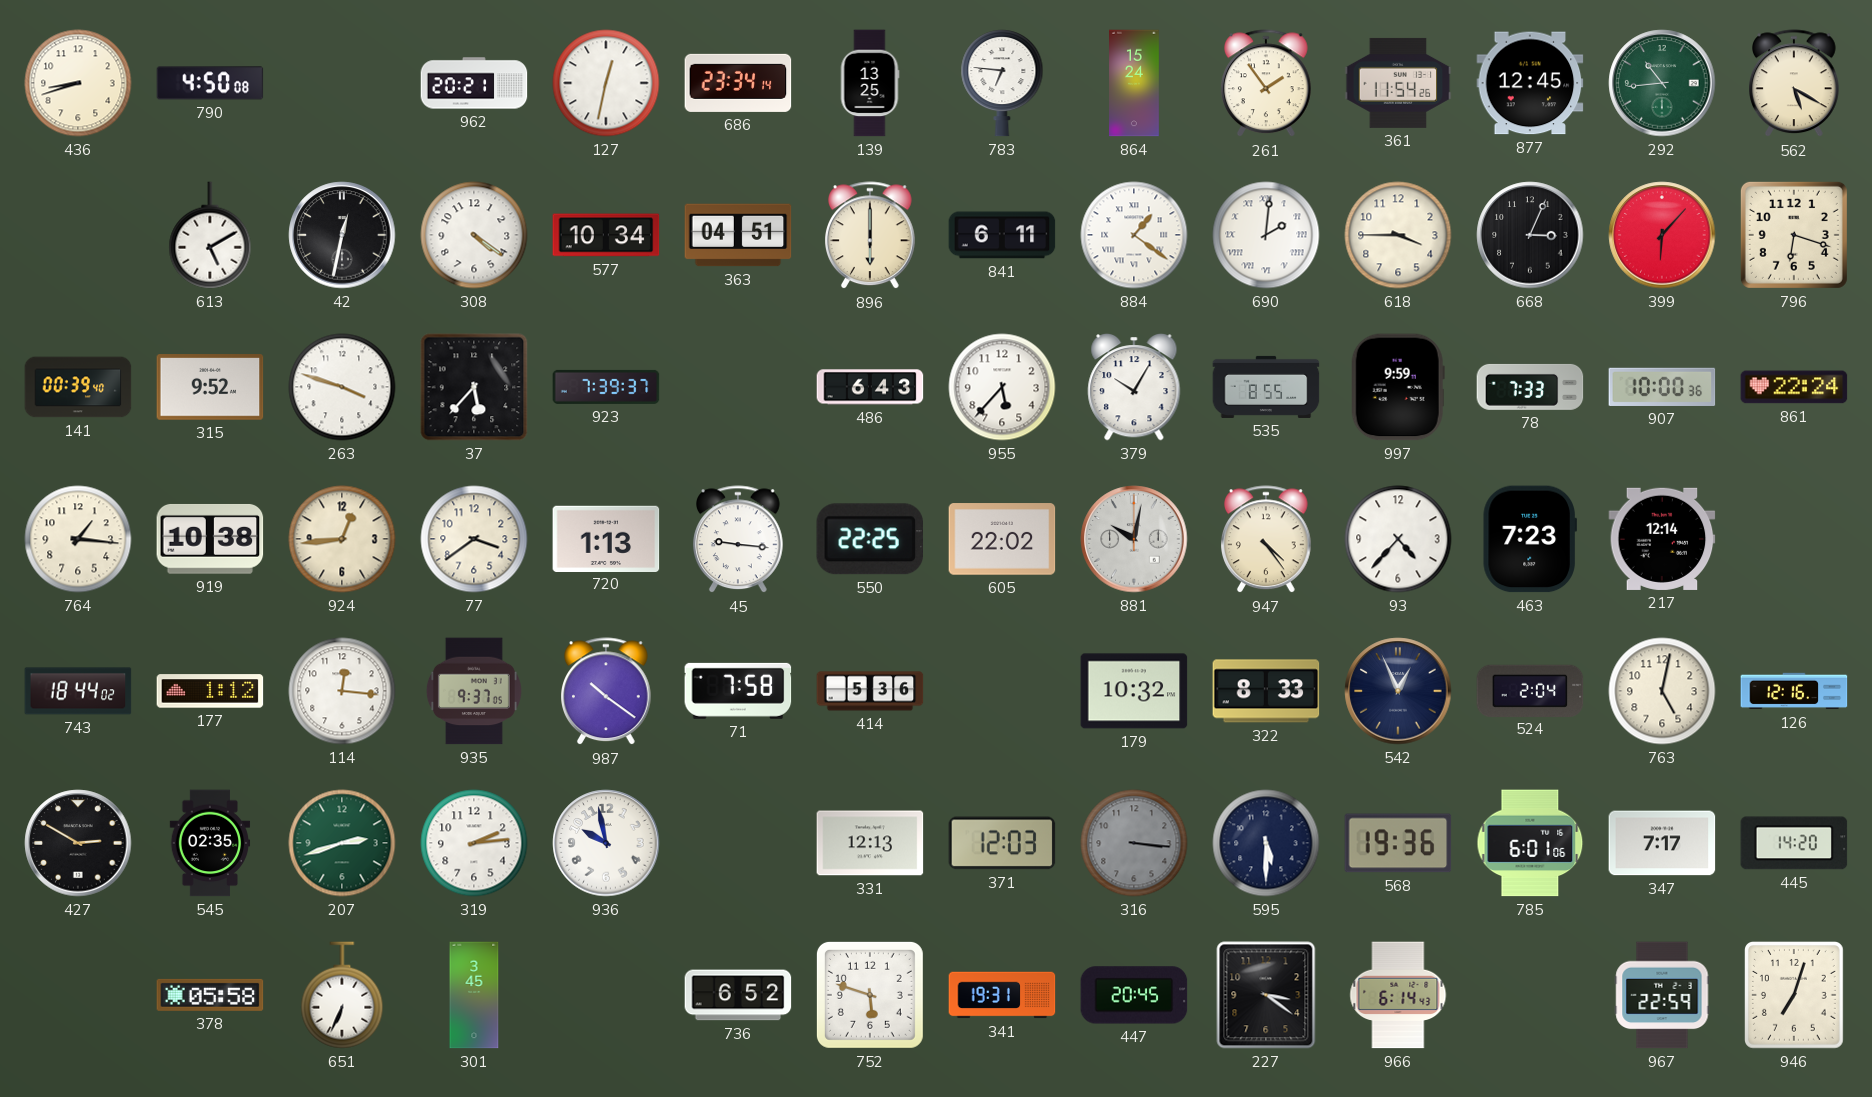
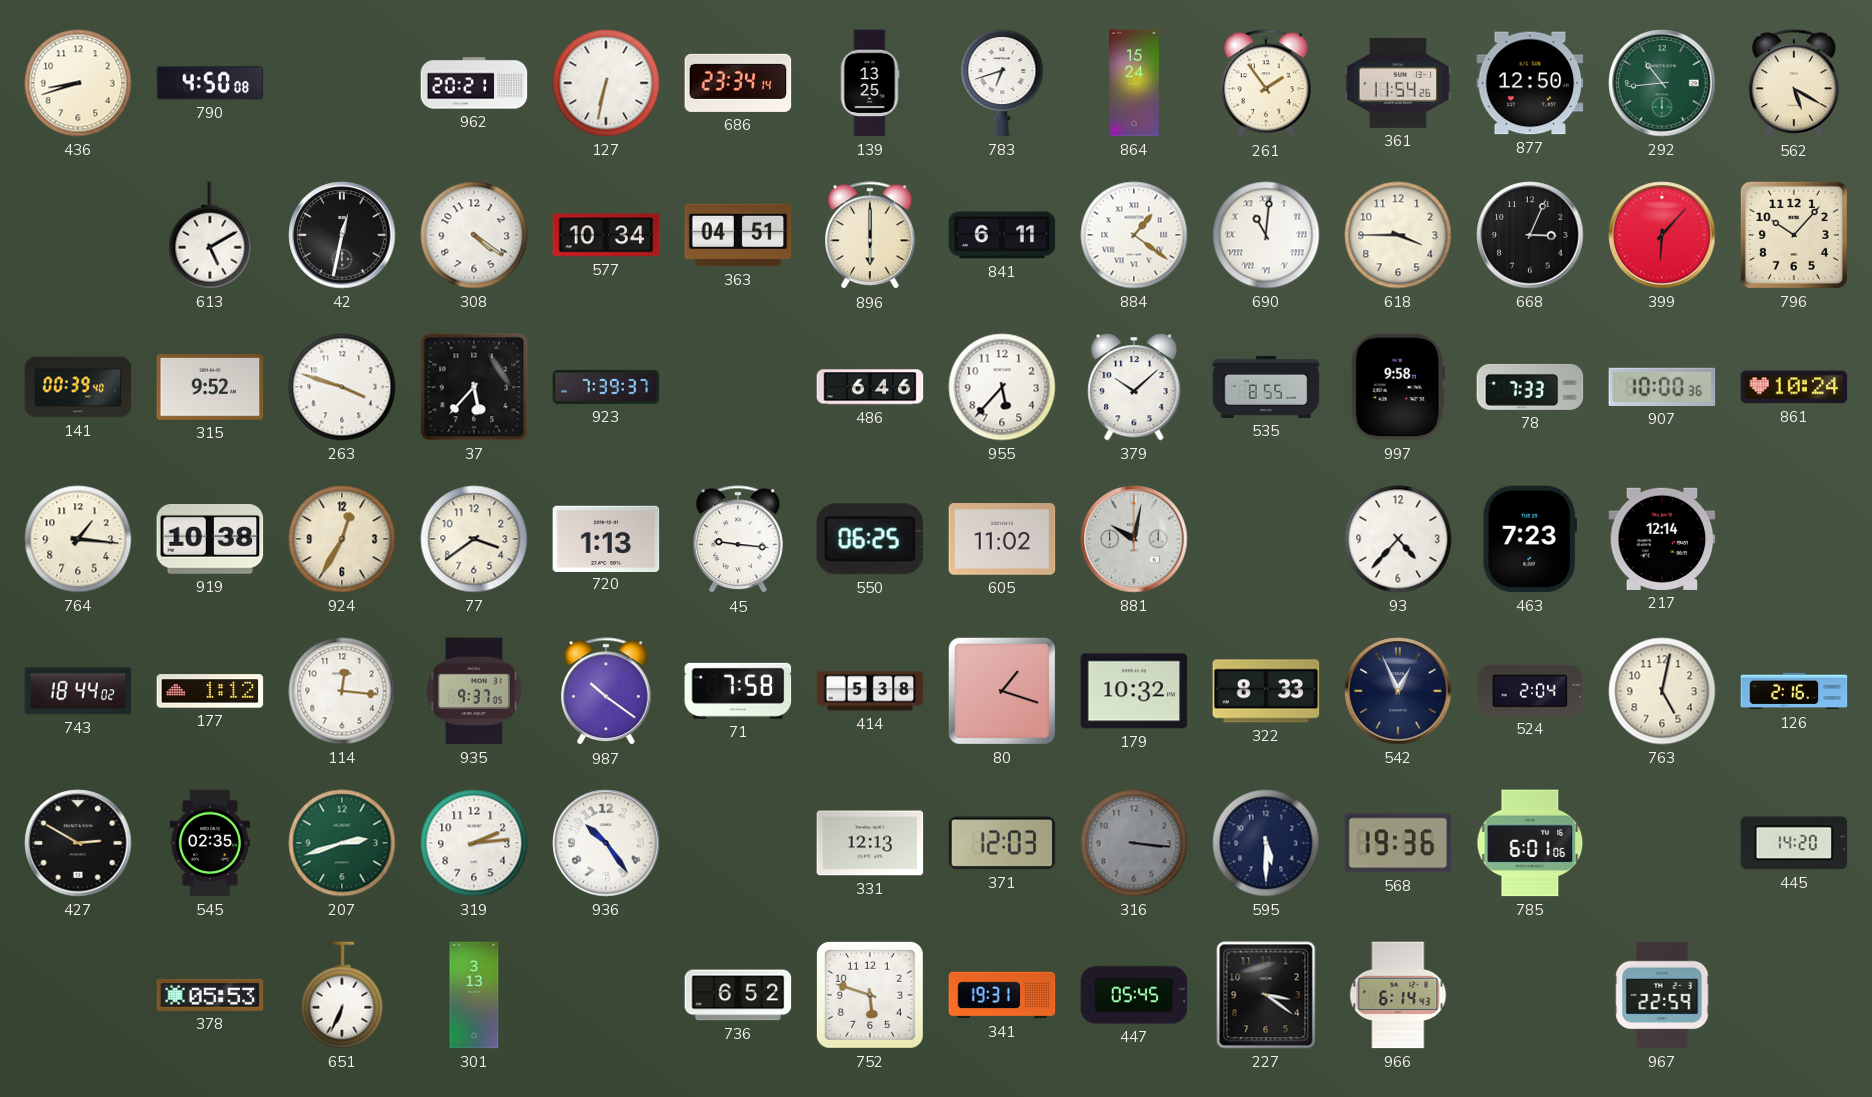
127: 12:32 -> 6:32
783: 6:46 -> 6:42
877: 12:45 -> 12:50
690: 2:01 -> 11:01
796: 6:18 -> 10:07
486: 6:43 -> 6:46
379: 10:05 -> 10:08
997: 9:59 -> 9:58
861: 22:24 -> 10:24
924: 12:44 -> 12:35
550: 22:25 -> 06:25
605: 22:02 -> 11:02
947: 4:24 -> none
414: 5:36 -> 5:38
80: none -> 1:18
126: 12:16 -> 2:16
936: 9:58 -> 10:24
347: 7:17 -> none
378: 05:58 -> 05:53
301: 3:45 -> 3:13
447: 20:45 -> 05:45
946: 7:03 -> none
